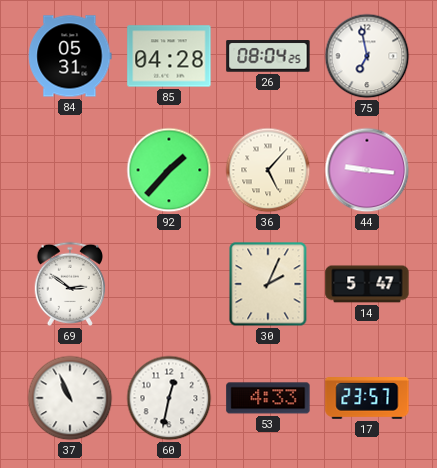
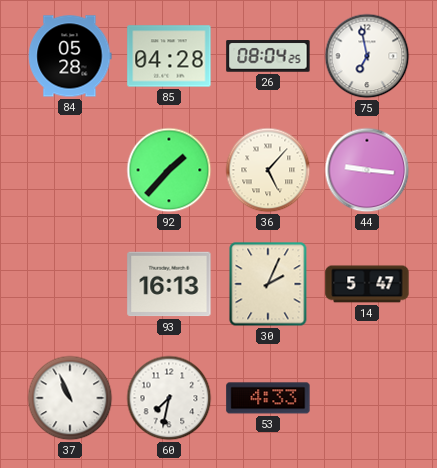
84: 05:31 -> 05:28
69: 2:51 -> none
93: none -> 16:13
60: 12:32 -> 7:32
17: 23:57 -> none
